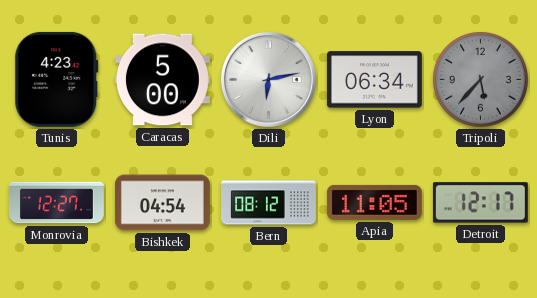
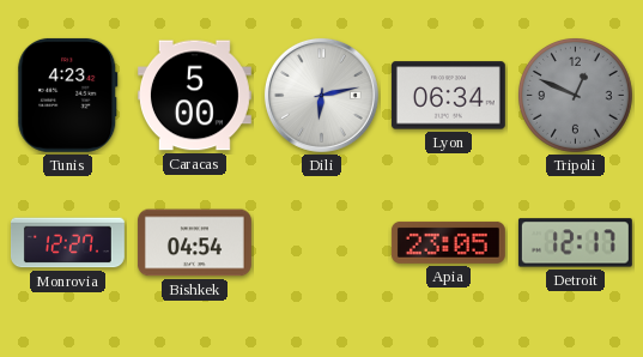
Tripoli: 5:37 -> 12:49
Bern: 08:12 -> none
Apia: 11:05 -> 23:05
